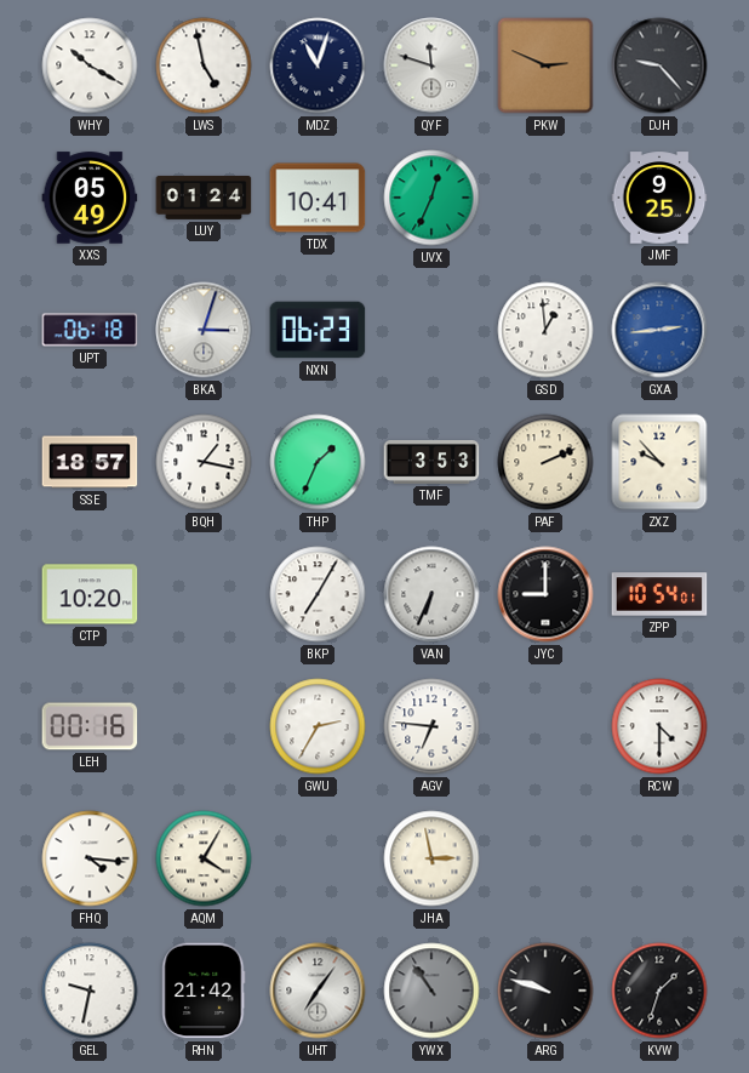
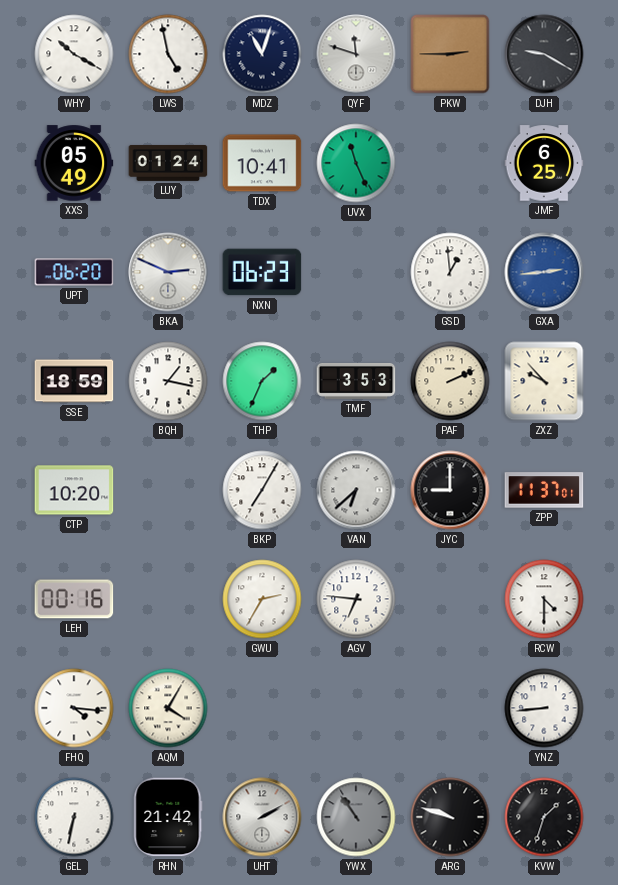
PKW: 2:49 -> 2:45
DJH: 9:23 -> 9:20
UVX: 12:34 -> 11:26
JMF: 9:25 -> 6:25
UPT: 06:18 -> 06:20
BKA: 3:03 -> 2:49
SSE: 18:57 -> 18:59
VAN: 6:34 -> 6:38
ZPP: 10:54 -> 11:37
JHA: 2:58 -> none
YNZ: none -> 8:44
GEL: 9:32 -> 6:32
UHT: 7:06 -> 2:10
